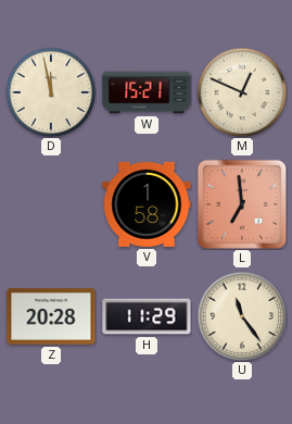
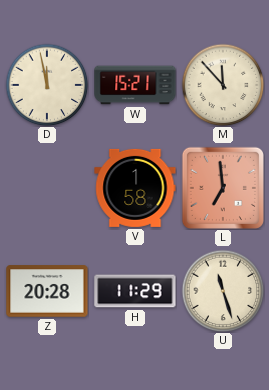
M: 12:49 -> 11:53
U: 11:24 -> 11:27
